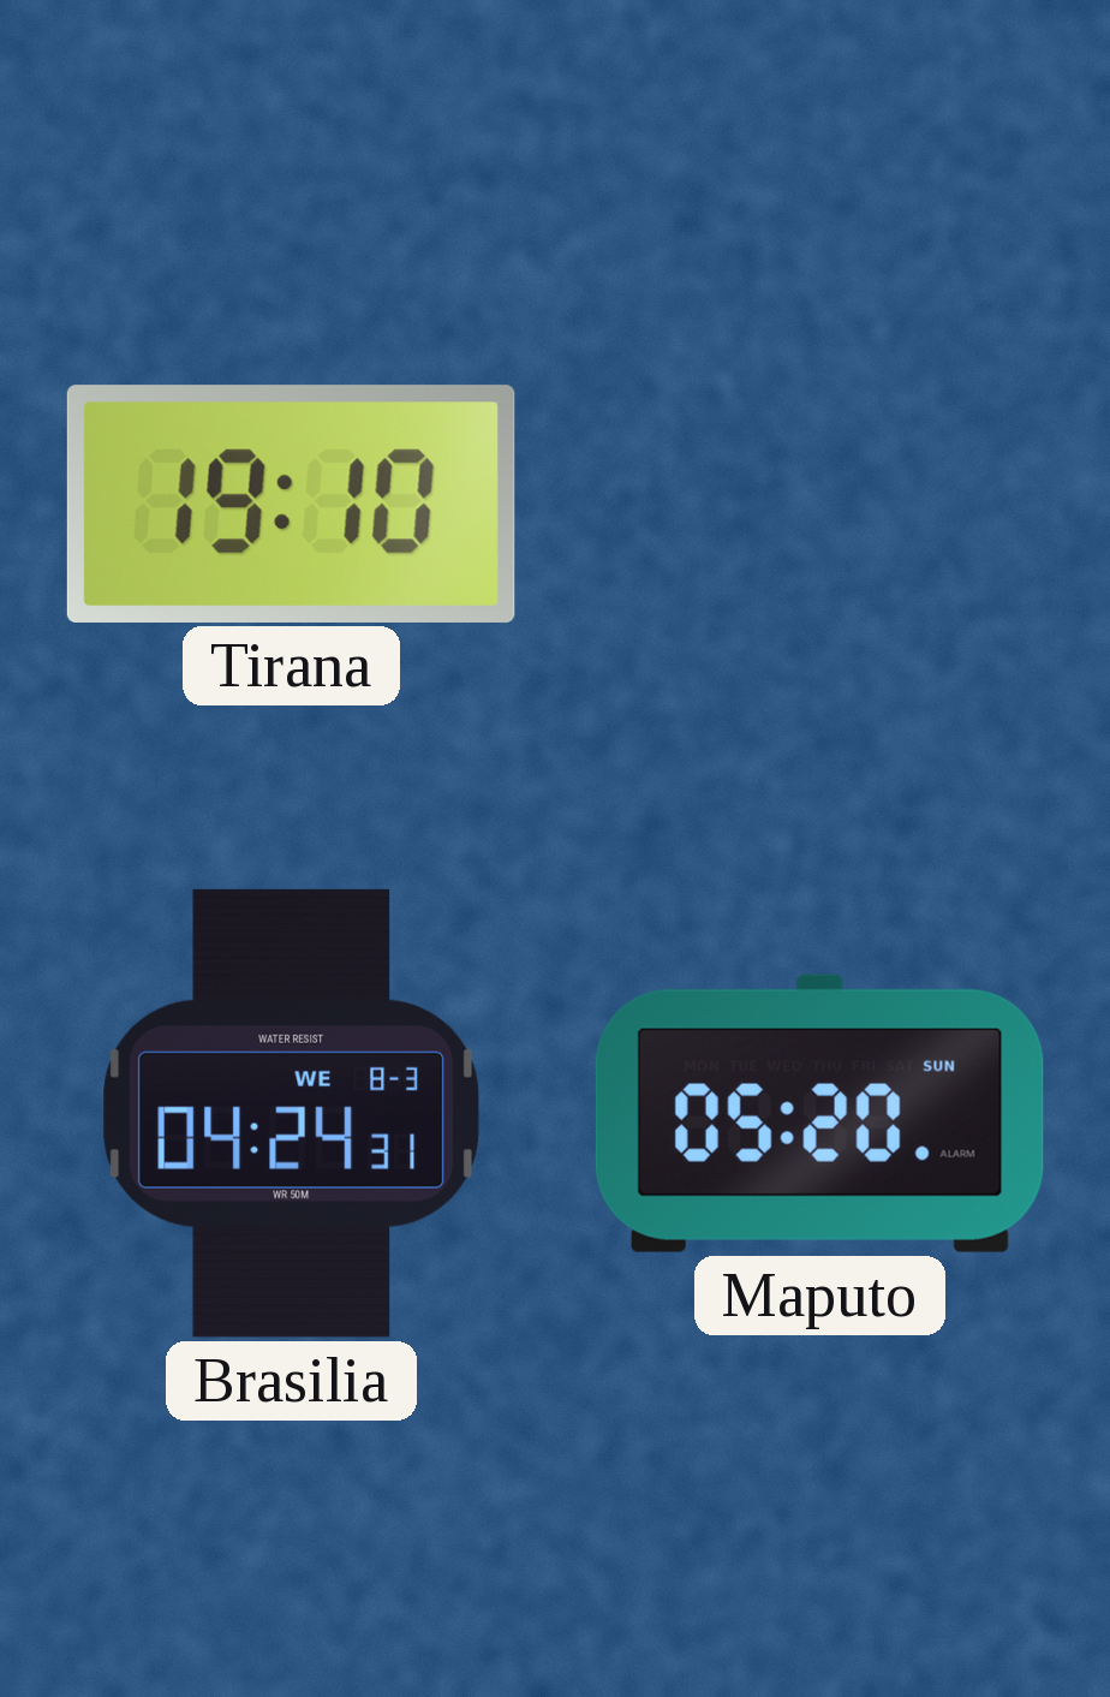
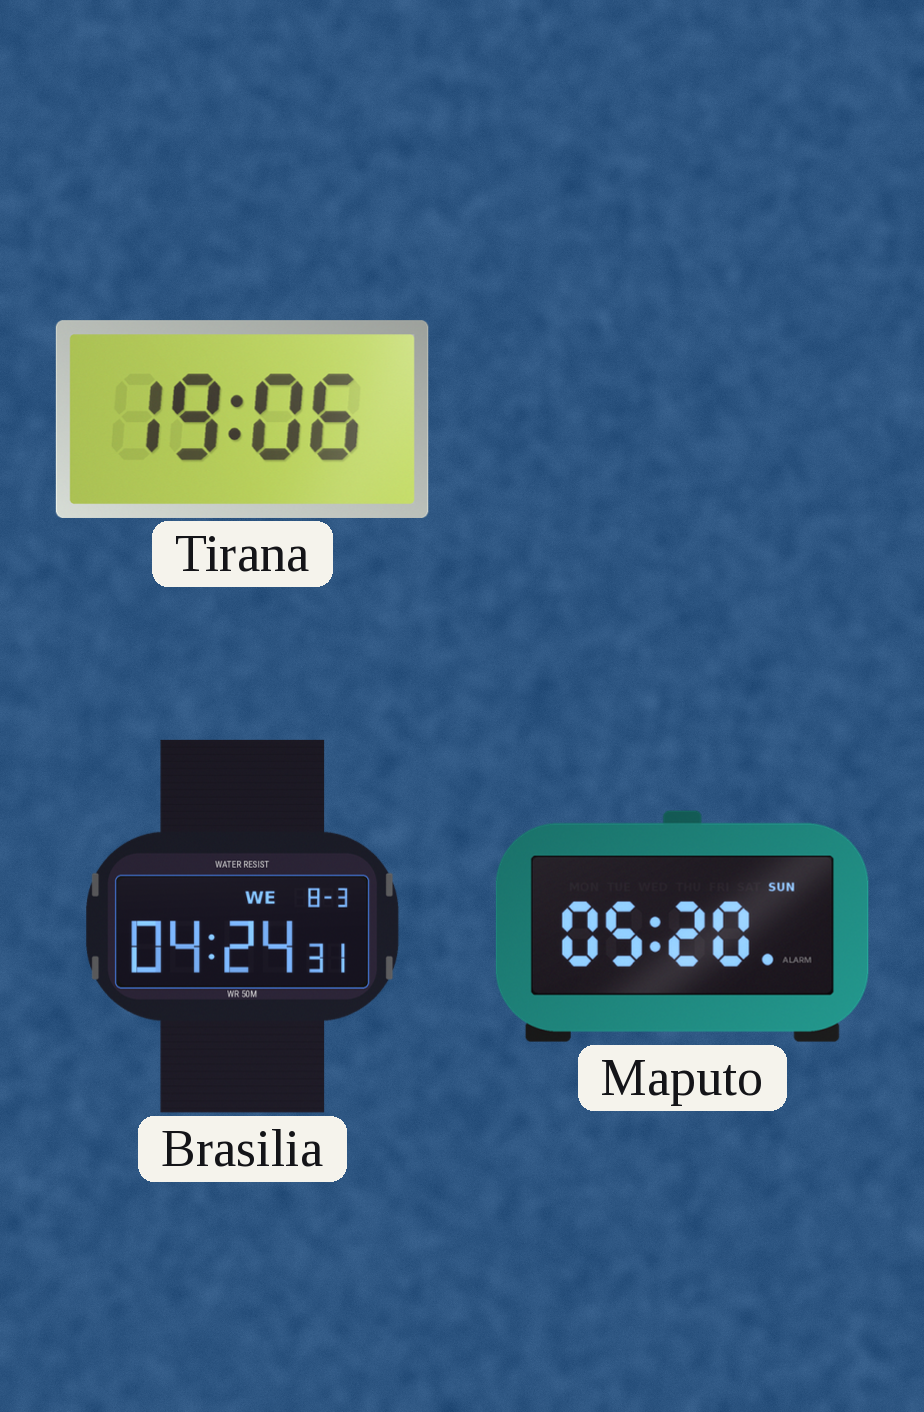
Tirana: 19:10 -> 19:06
